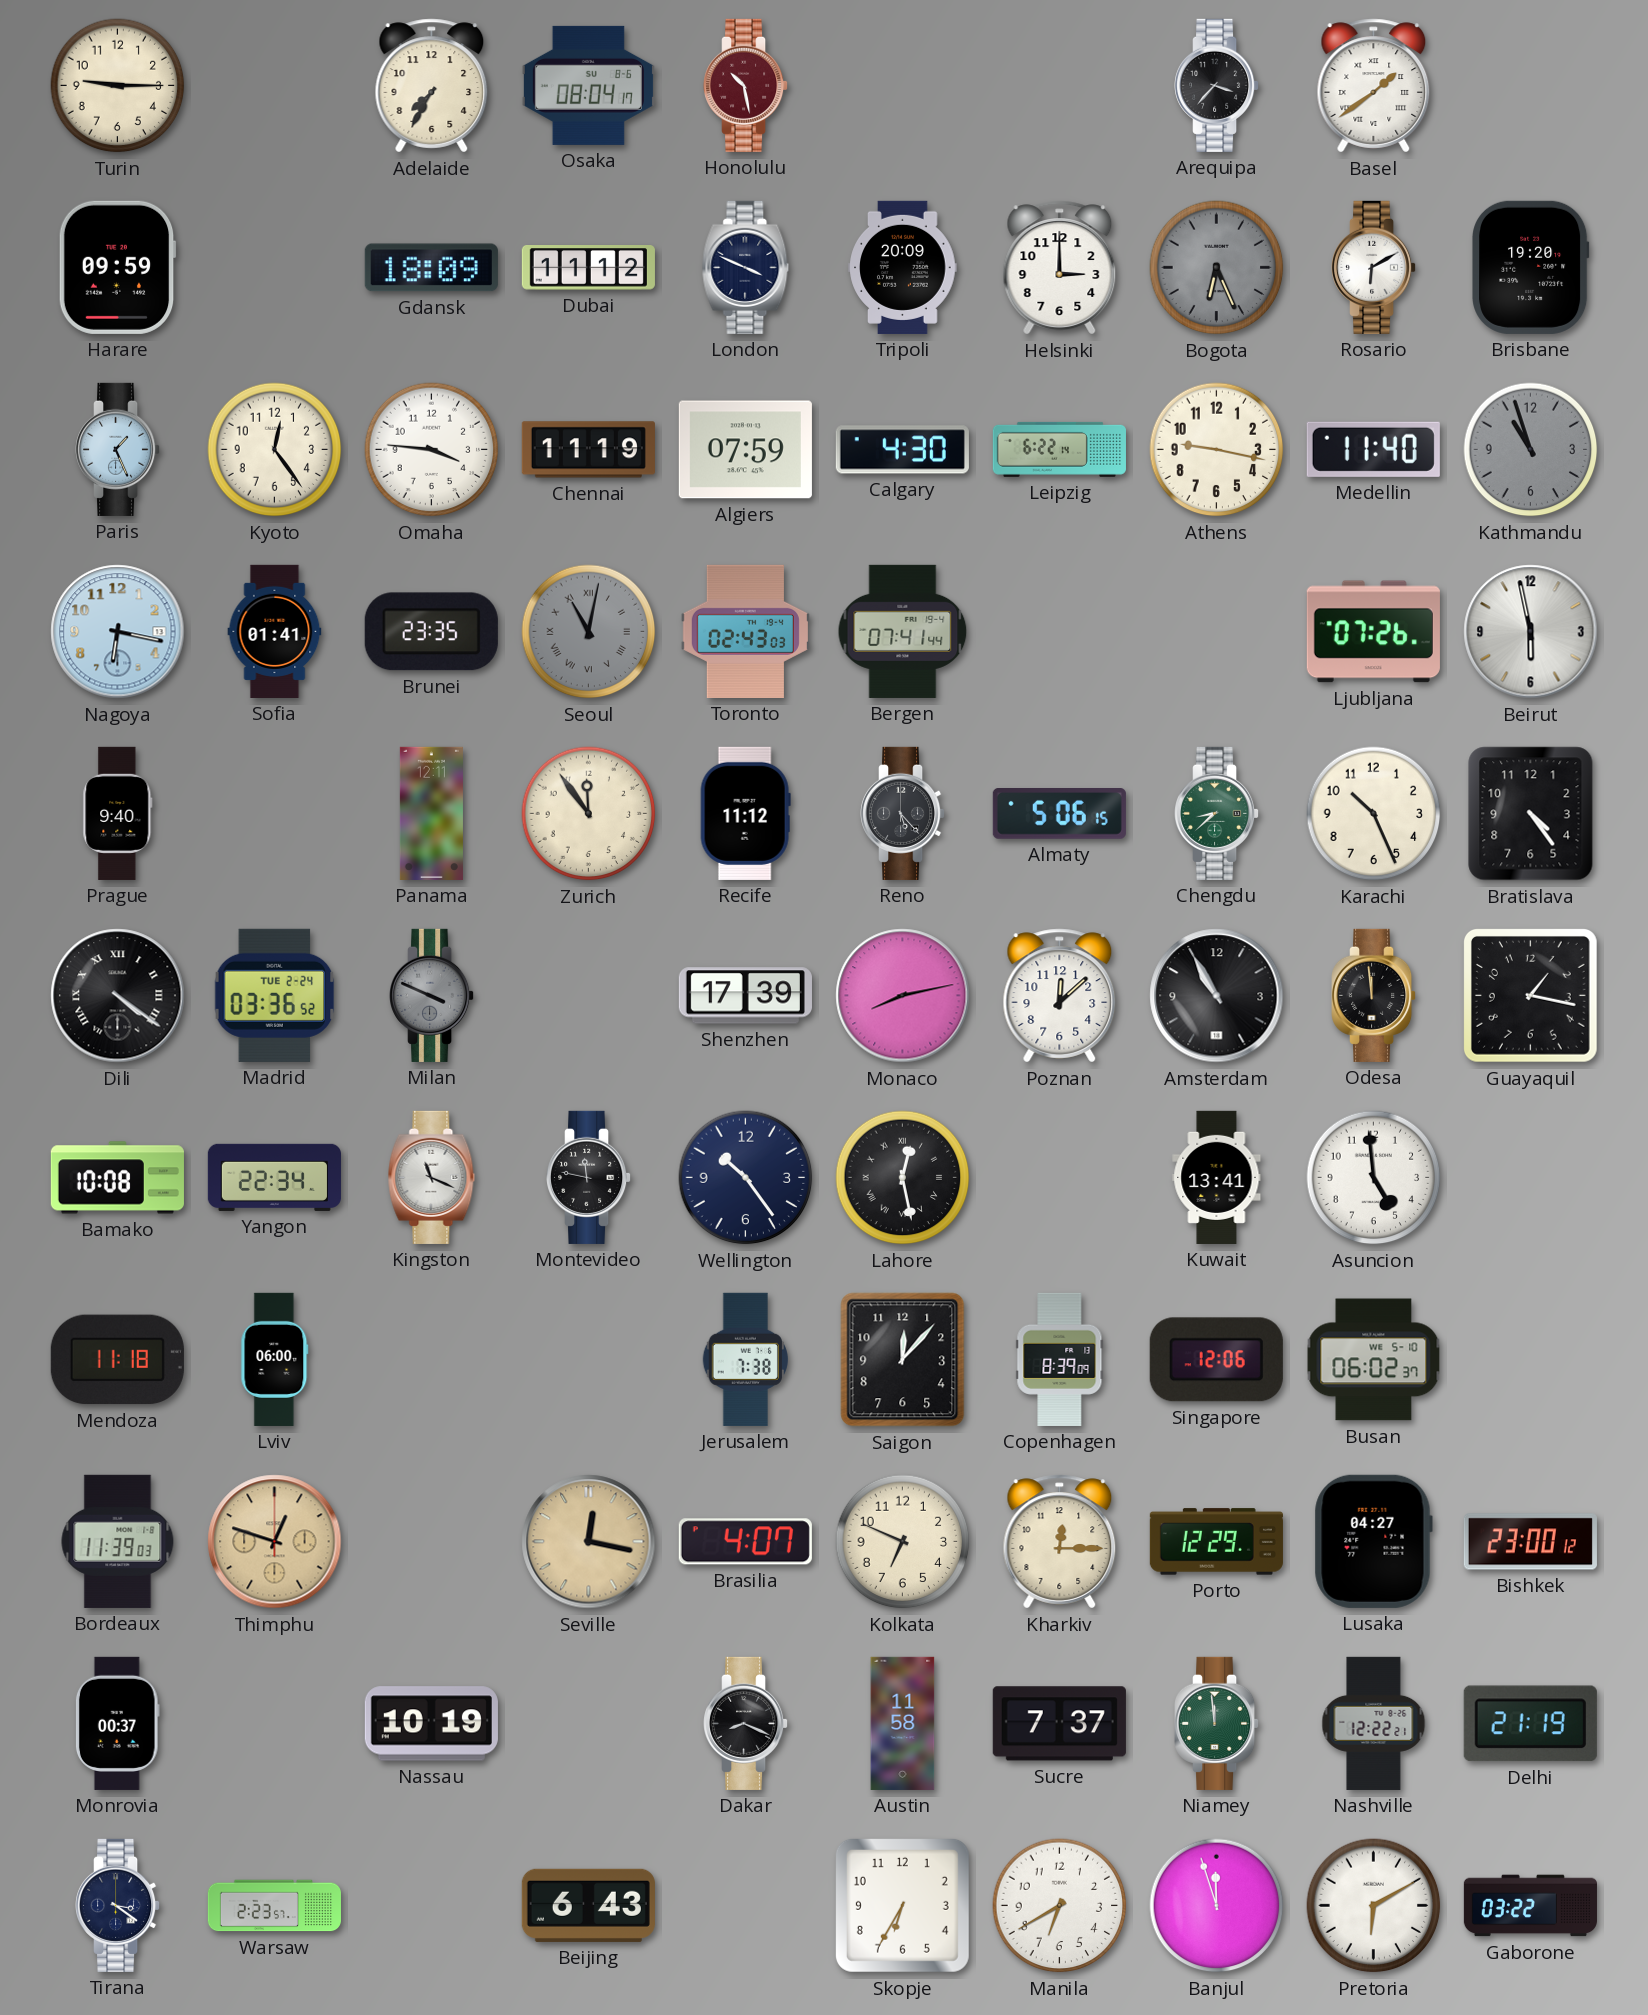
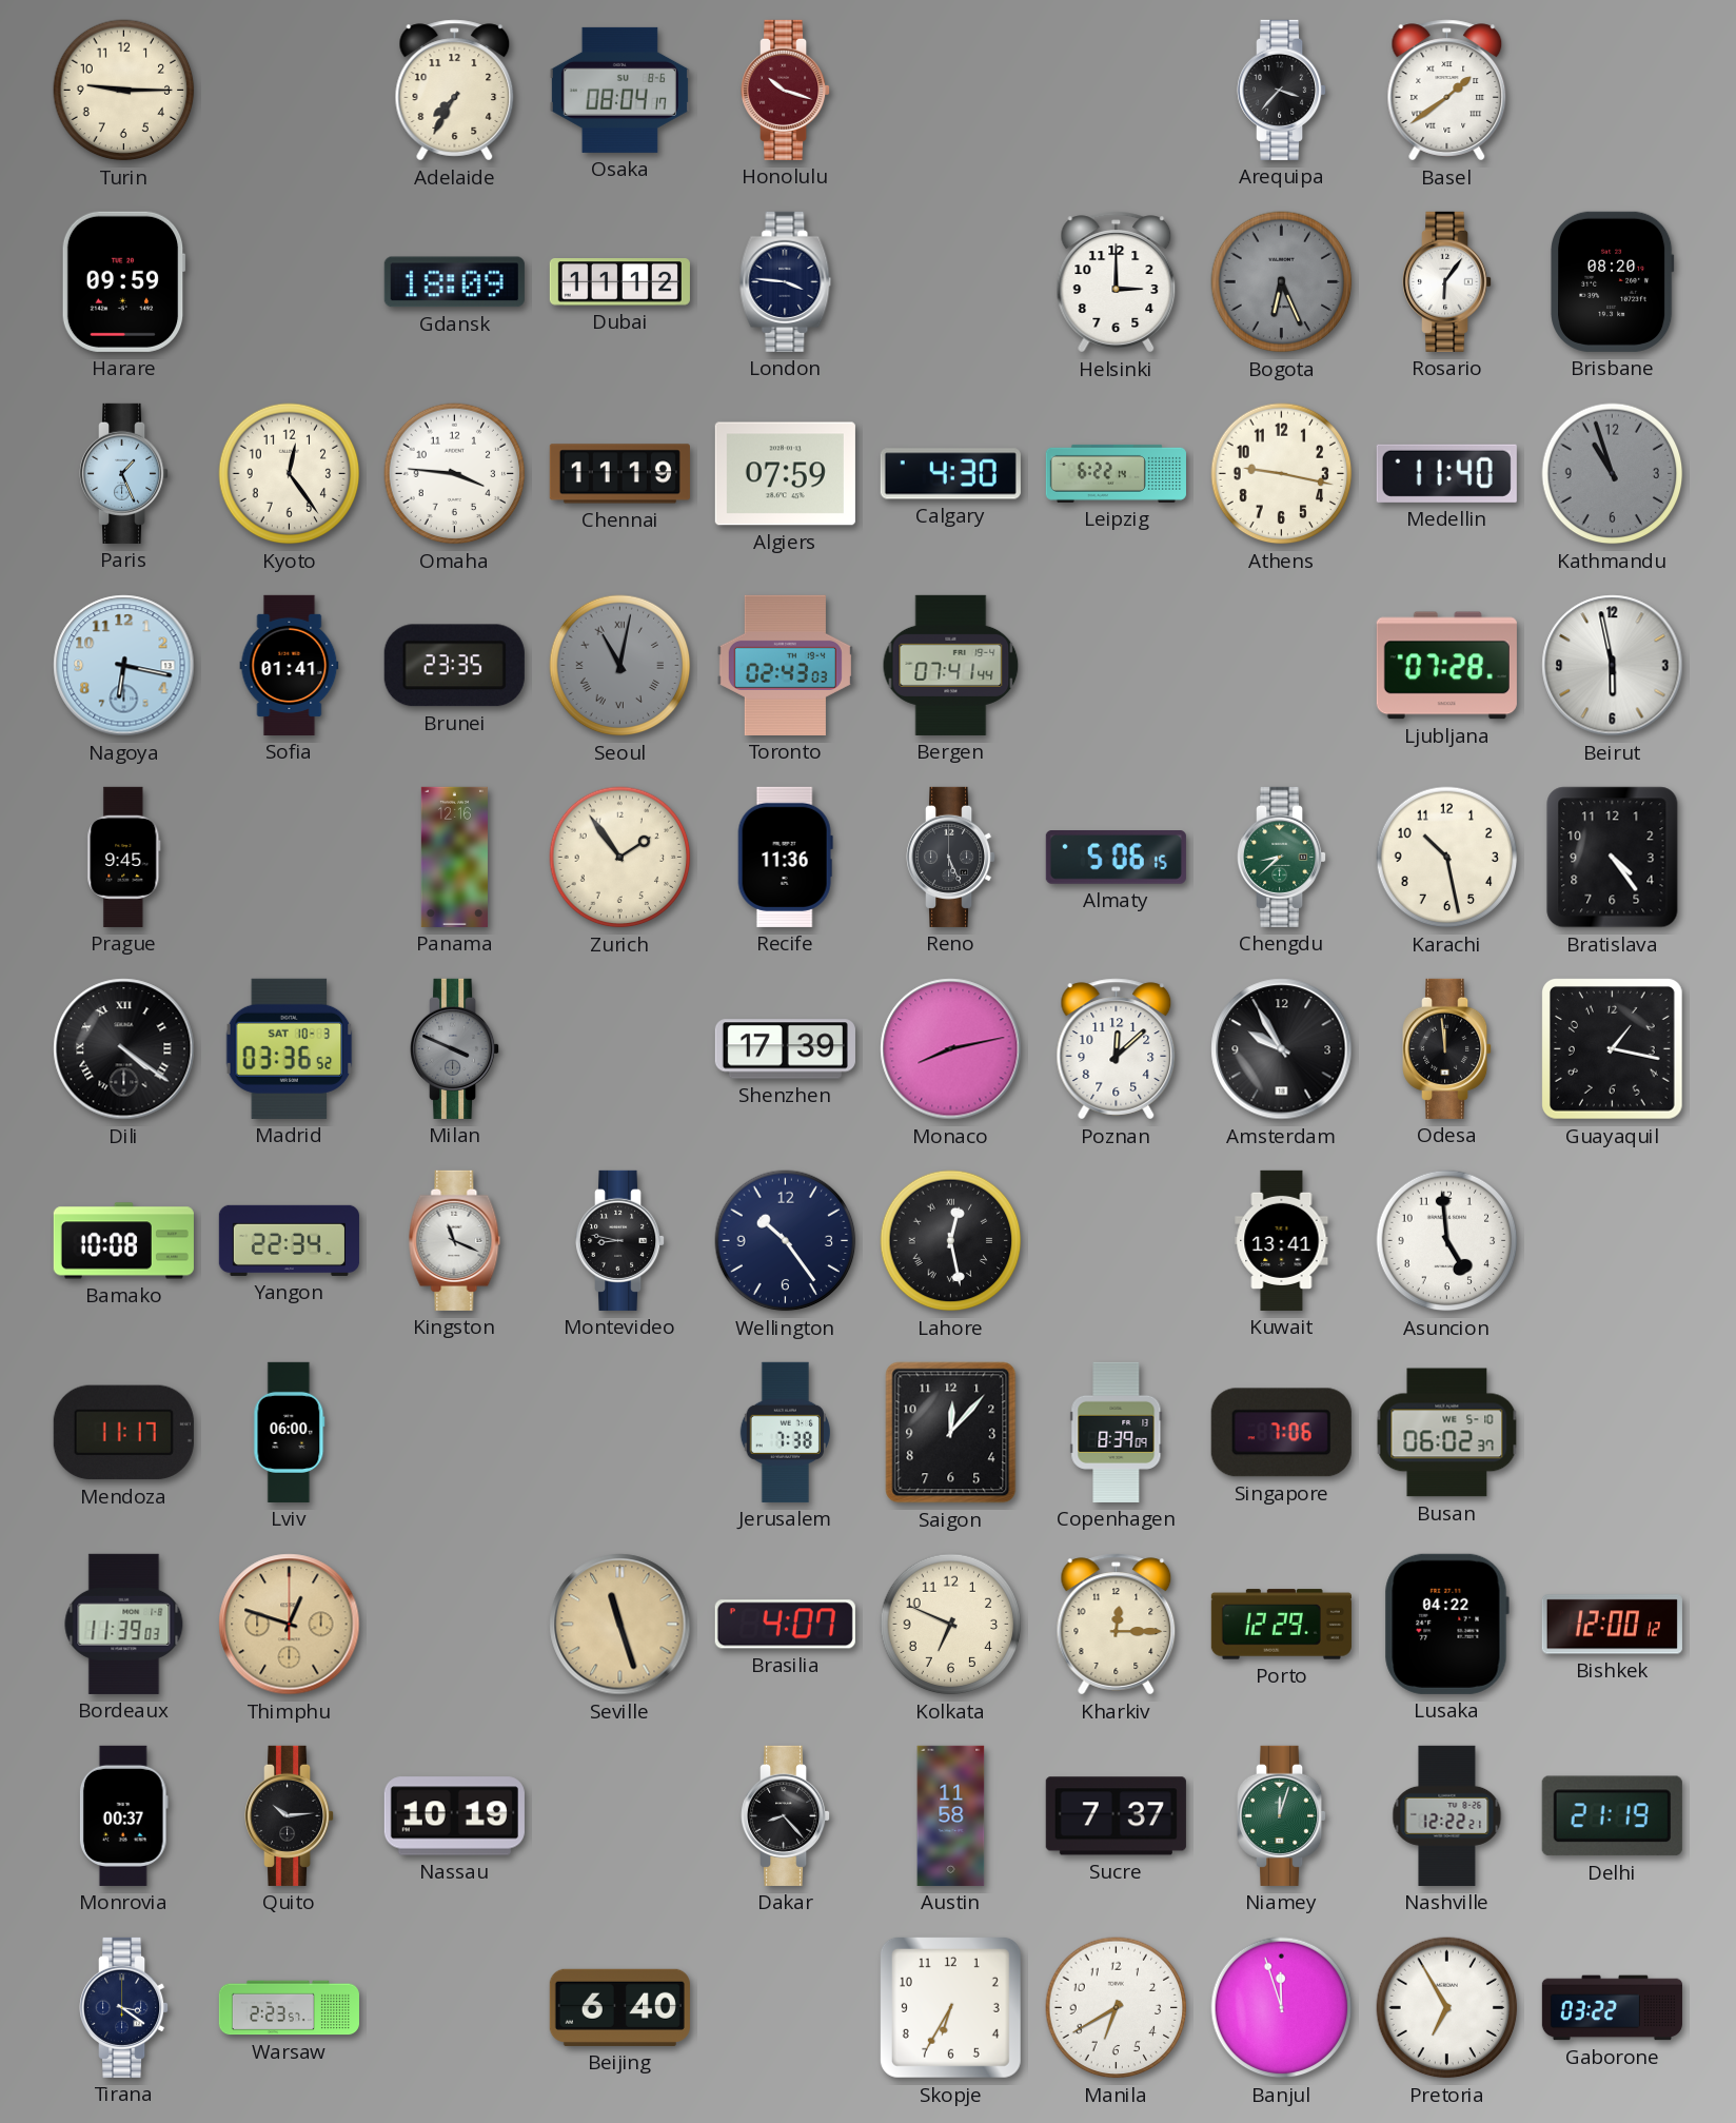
Honolulu: 10:28 -> 10:18
London: 3:49 -> 3:46
Tripoli: 20:09 -> none
Rosario: 6:10 -> 6:06
Brisbane: 19:20 -> 08:20
Ljubljana: 07:26 -> 07:28
Prague: 9:40 -> 9:45
Panama: 12:11 -> 12:16
Zurich: 11:54 -> 1:54
Recife: 11:12 -> 11:36
Reno: 5:23 -> 5:26
Karachi: 10:26 -> 10:28
Madrid date: TUE 2-24 -> SAT 10-3
Amsterdam: 10:55 -> 9:55
Montevideo: 11:47 -> 8:47
Mendoza: 11:18 -> 11:17
Singapore: 12:06 -> 7:06
Seville: 12:17 -> 11:27
Lusaka: 04:27 -> 04:22
Bishkek: 23:00 -> 12:00
Quito: none -> 10:14
Dakar: 8:19 -> 8:23
Niamey: 11:59 -> 12:03
Beijing: 6:43 -> 6:40
Pretoria: 6:10 -> 6:55
